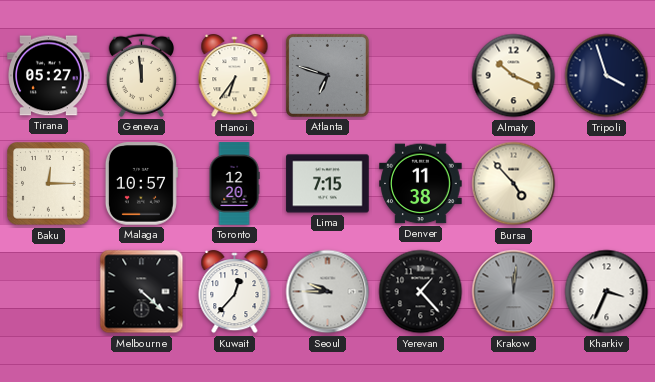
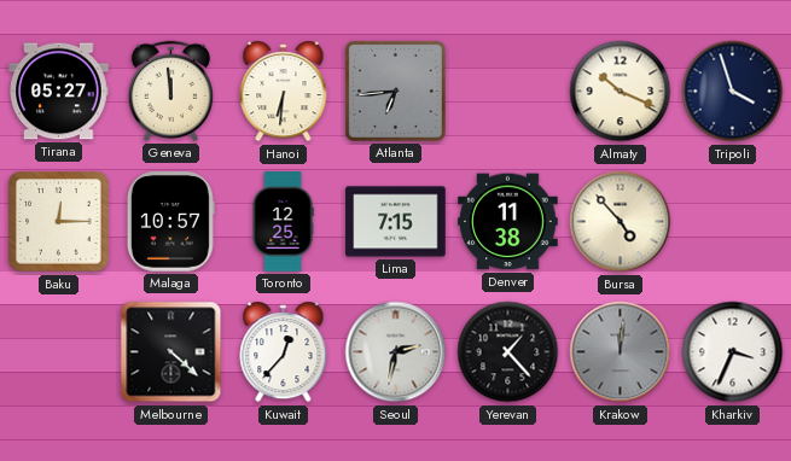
Hanoi: 6:36 -> 6:31
Atlanta: 6:48 -> 6:44
Toronto: 12:20 -> 12:25
Seoul: 9:45 -> 2:32
